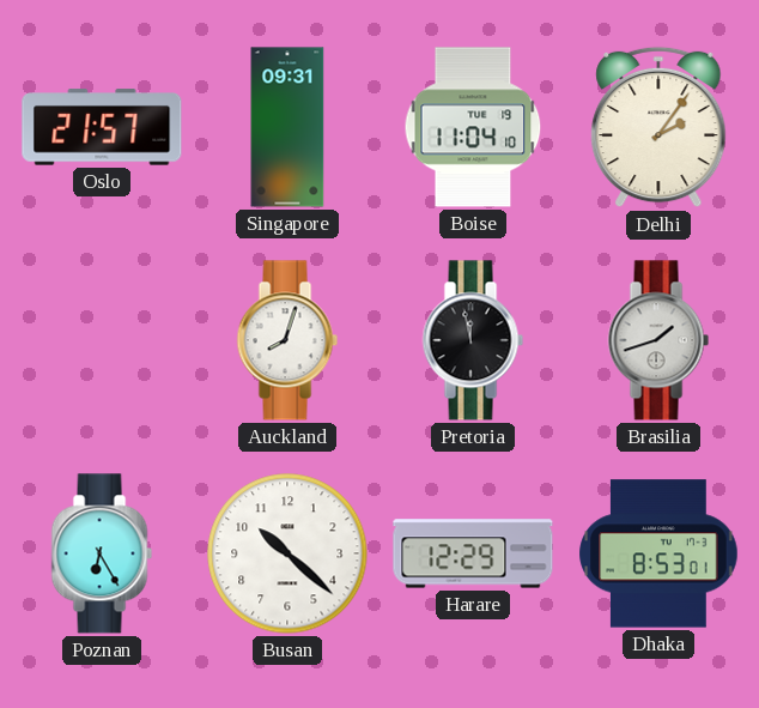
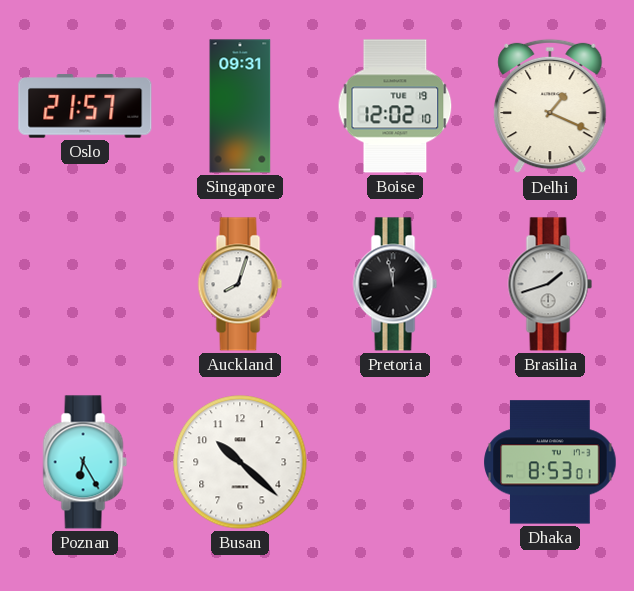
Boise: 11:04 -> 12:02
Delhi: 2:06 -> 1:19
Harare: 12:29 -> none
